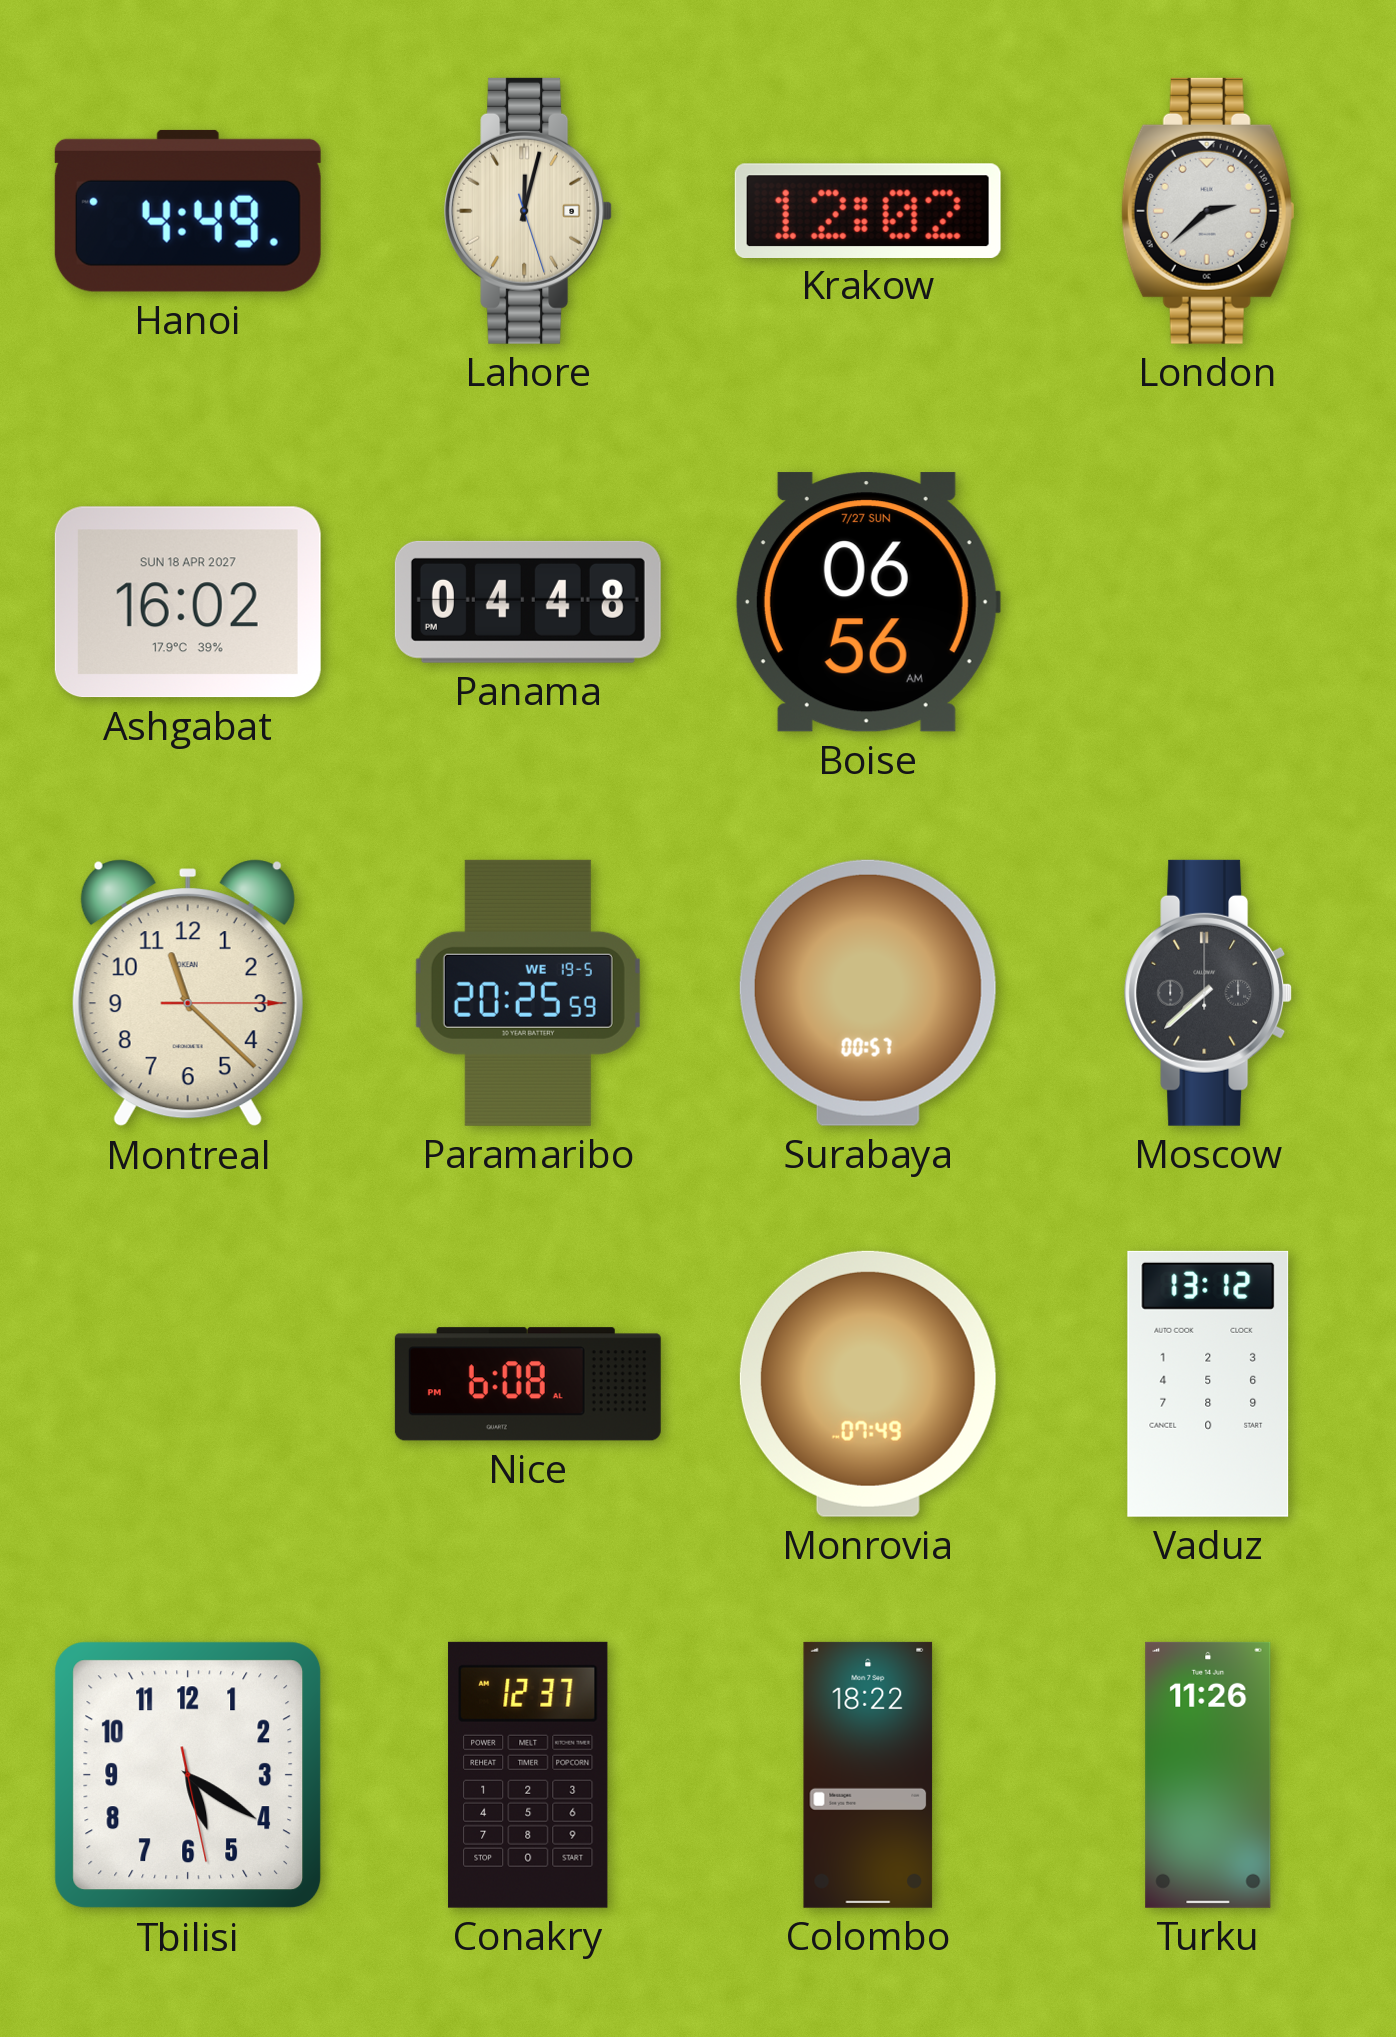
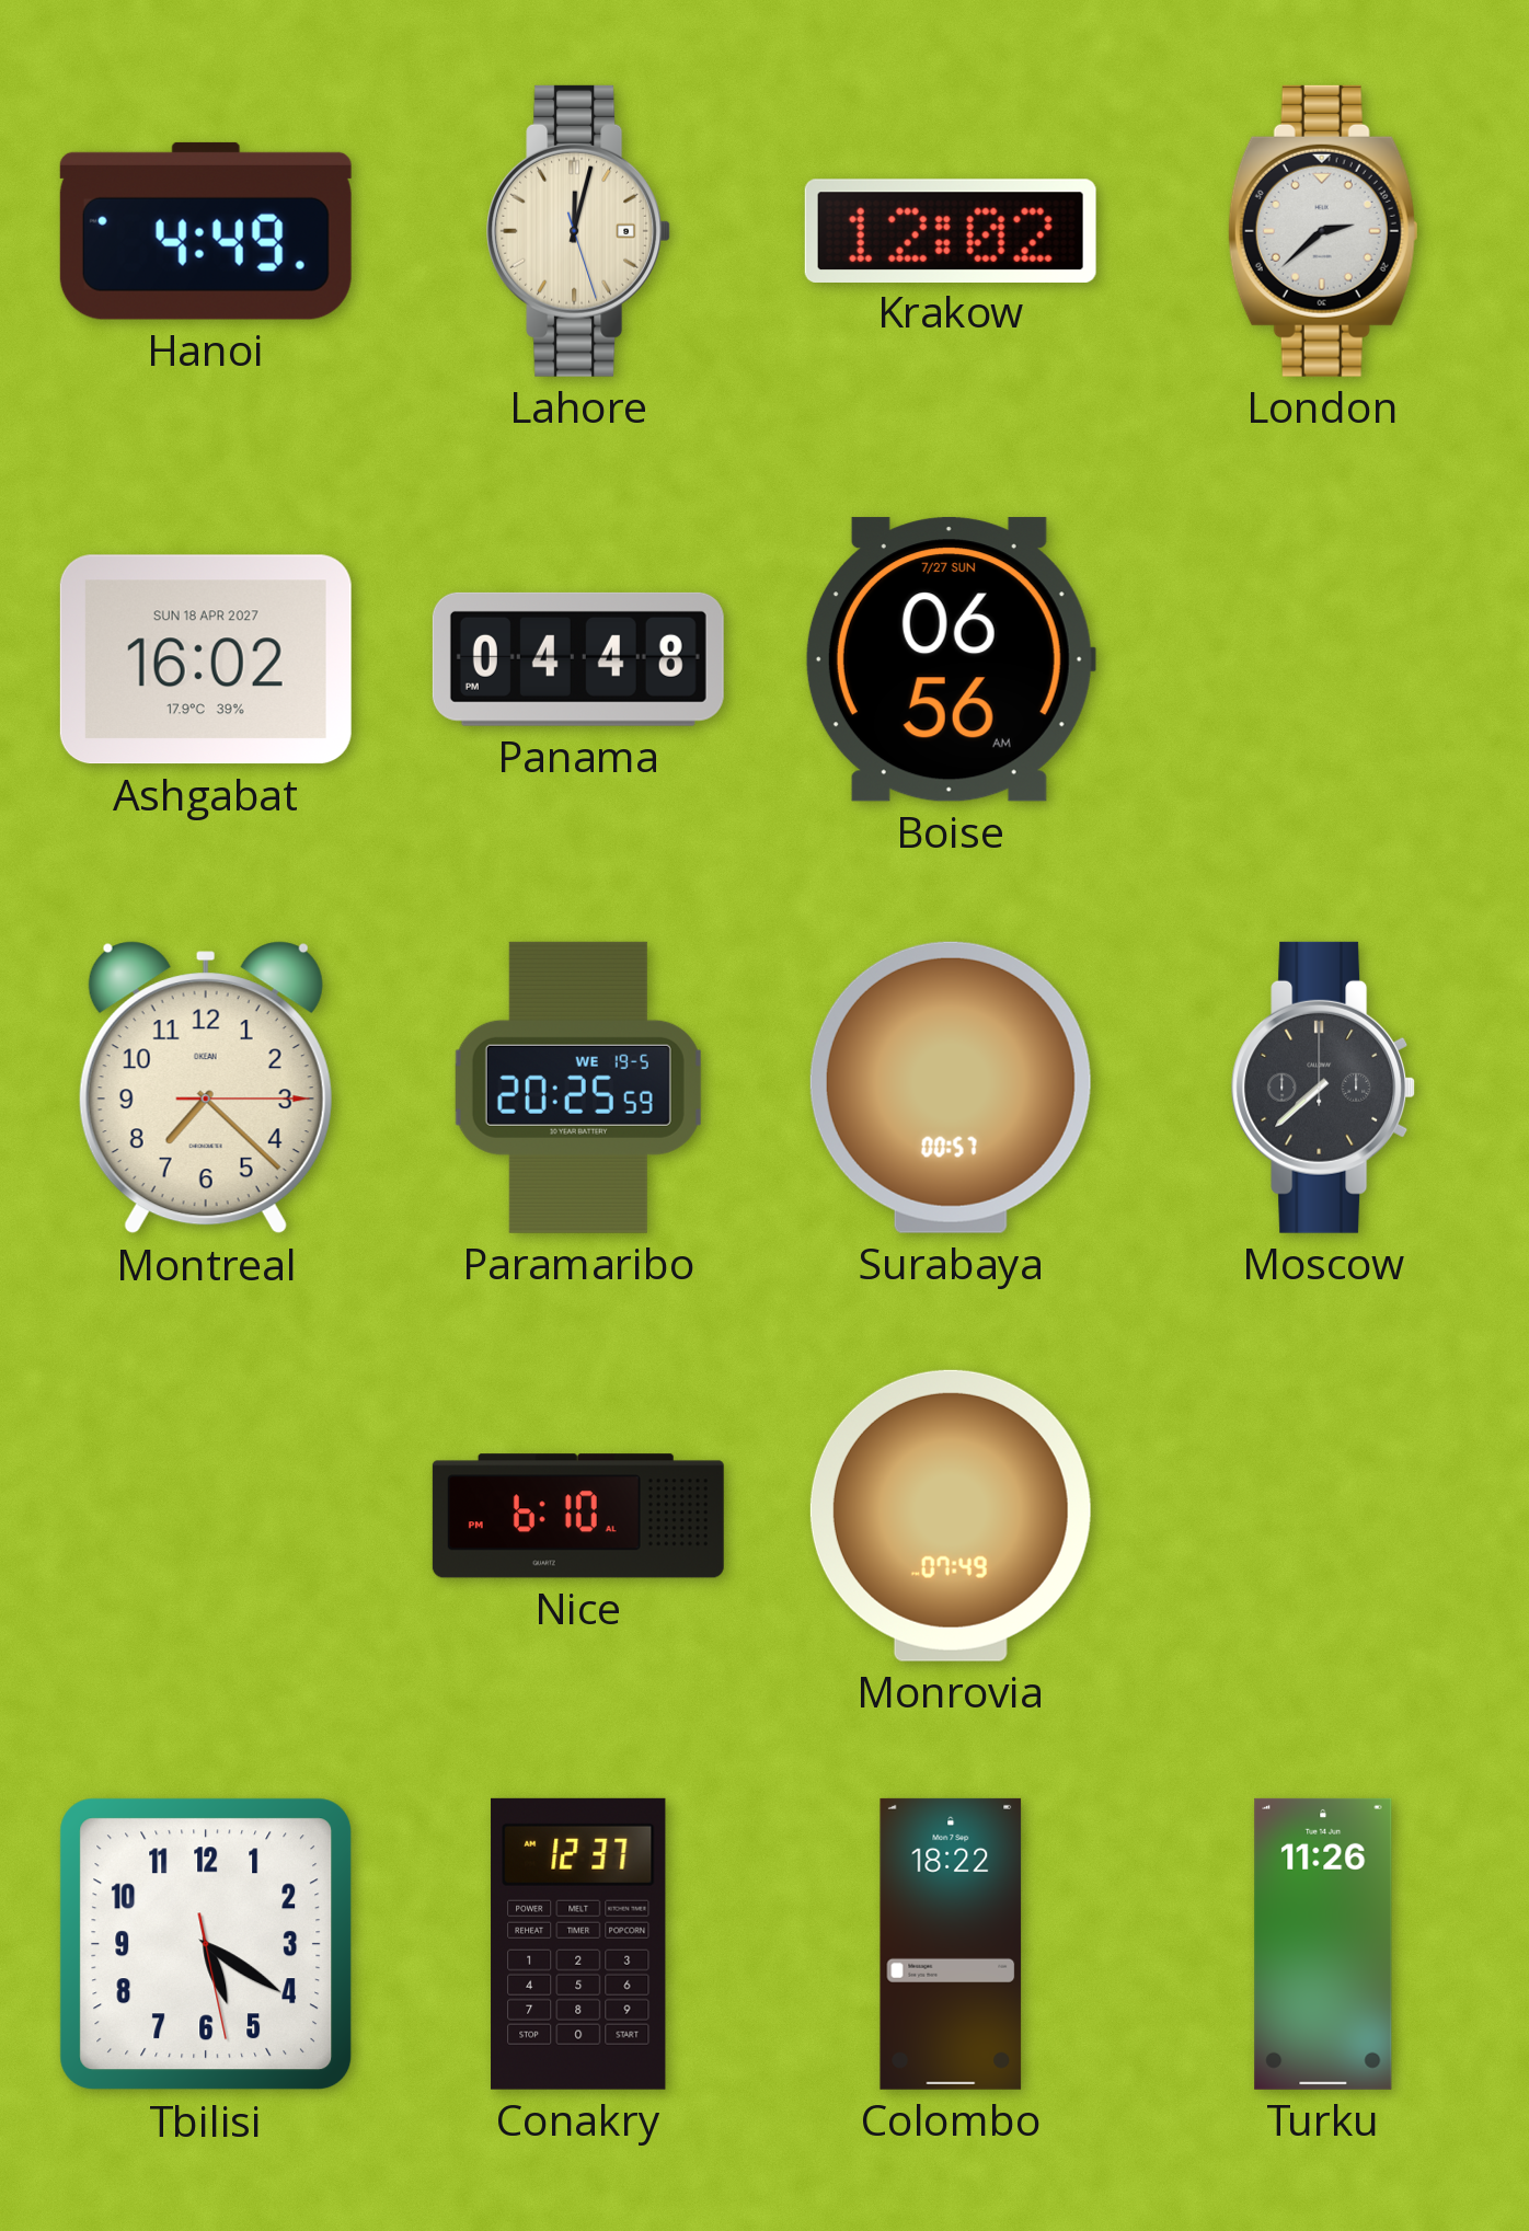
Montreal: 11:22 -> 7:22
Nice: 6:08 -> 6:10
Vaduz: 13:12 -> none
